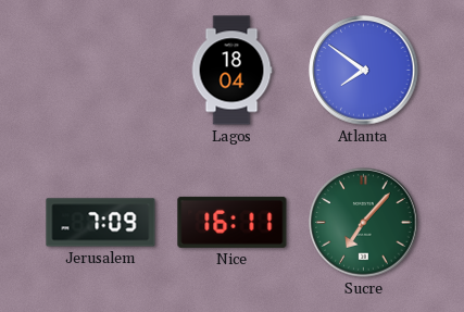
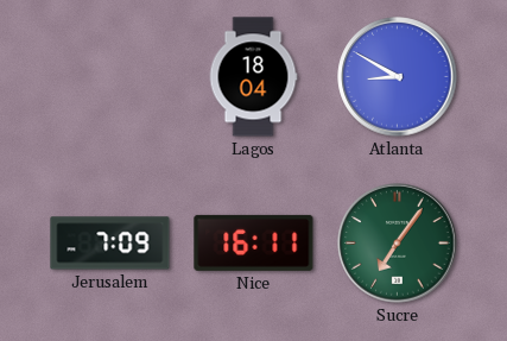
Atlanta: 7:51 -> 8:50
Sucre: 7:07 -> 7:06
